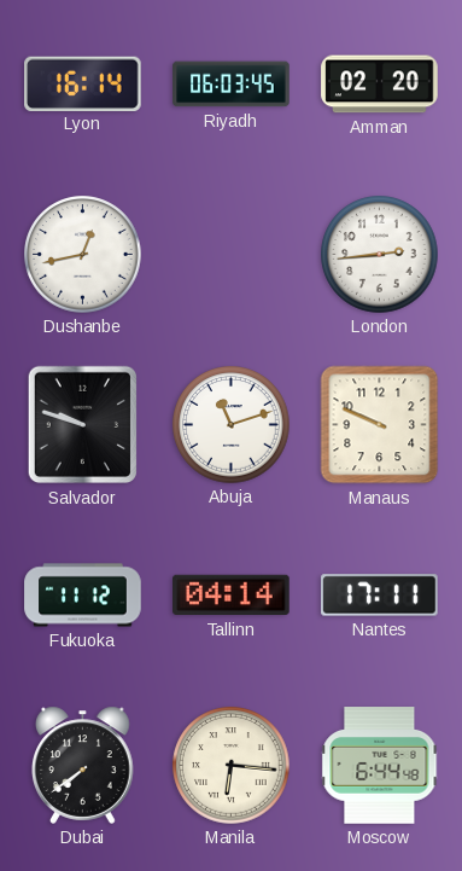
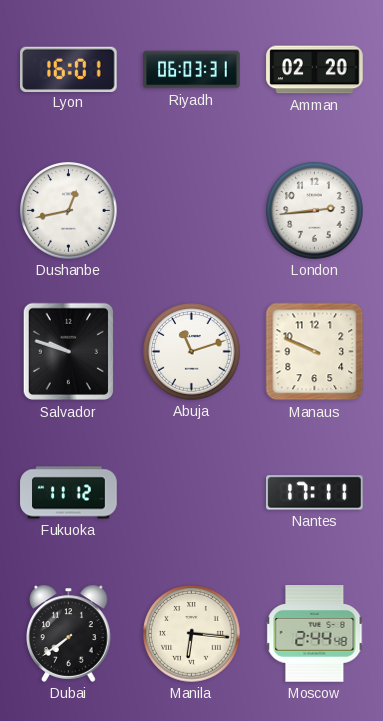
Lyon: 16:14 -> 16:01
Riyadh: 06:03:45 -> 06:03:31
Tallinn: 04:14 -> none
Moscow: 6:44 -> 2:44
